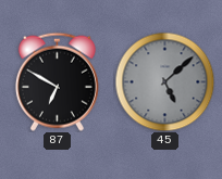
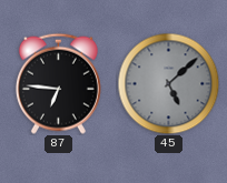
87: 6:50 -> 6:46
